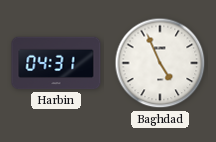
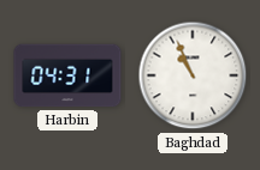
Baghdad: 4:56 -> 10:56
